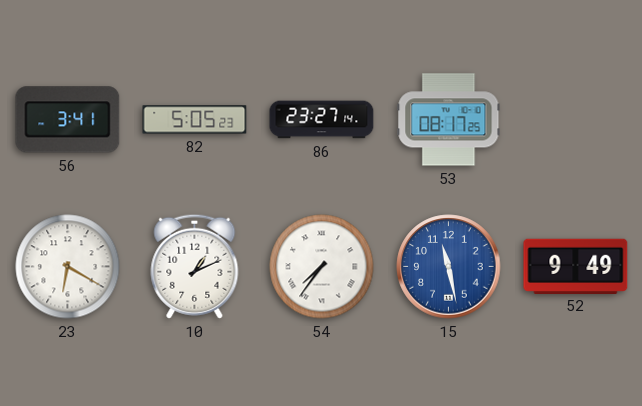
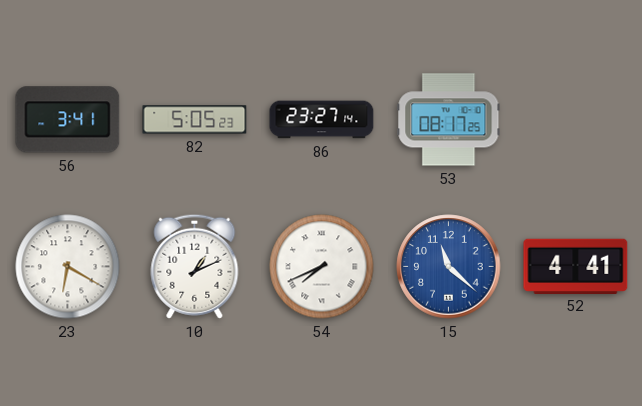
54: 7:36 -> 7:41
15: 11:28 -> 11:22
52: 9:49 -> 4:41
